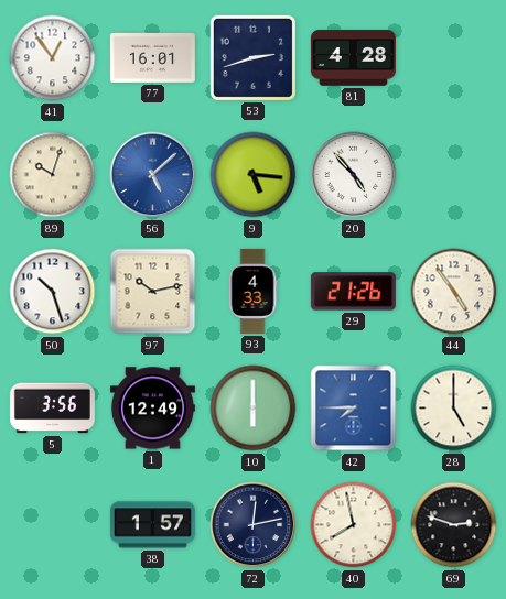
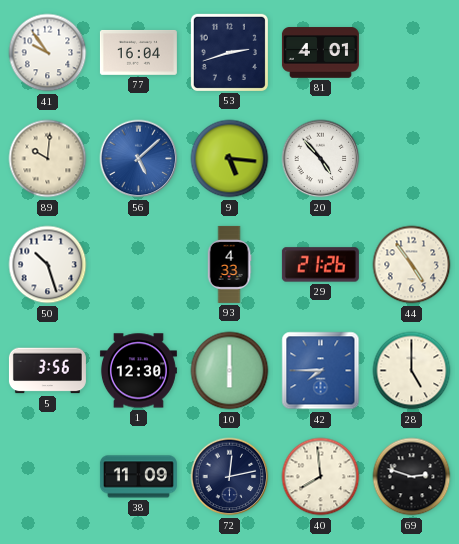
41: 12:54 -> 9:54
77: 16:01 -> 16:04
81: 4:28 -> 4:01
89: 10:03 -> 10:01
97: 10:13 -> none
1: 12:49 -> 12:30
38: 1:57 -> 11:09
40: 7:58 -> 7:59
